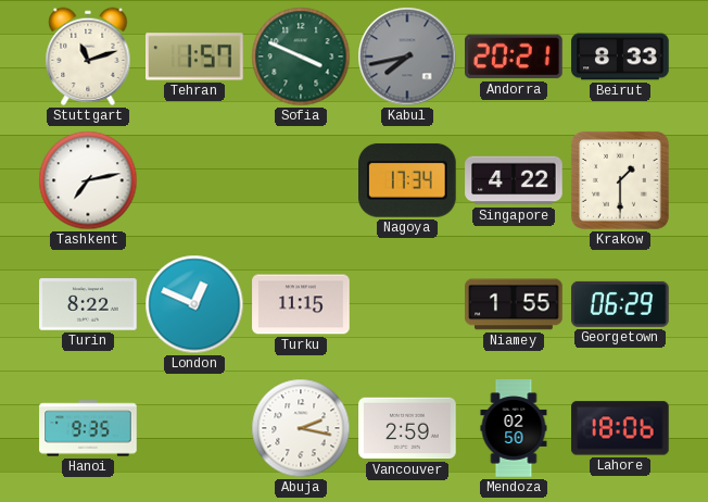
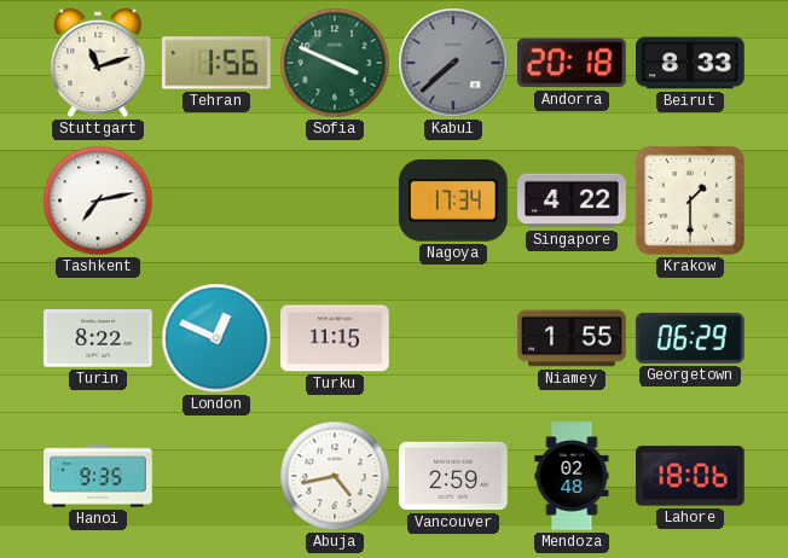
Tehran: 1:57 -> 1:56
Kabul: 7:43 -> 7:38
Andorra: 20:21 -> 20:18
Abuja: 2:17 -> 4:43
Mendoza: 02:50 -> 02:48
